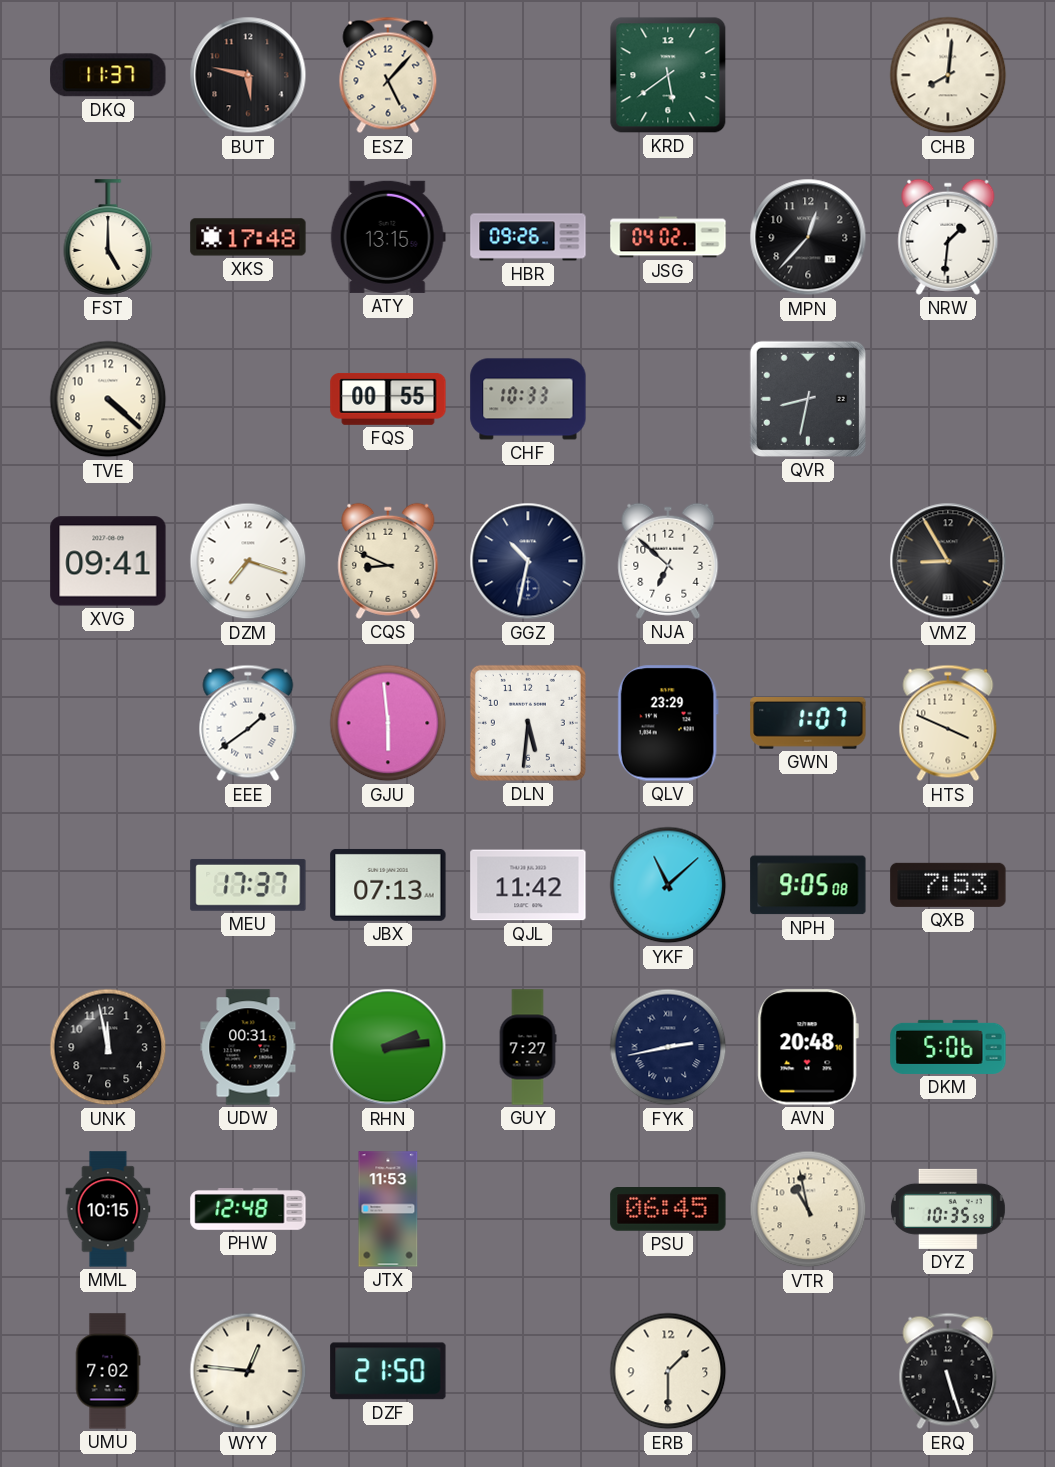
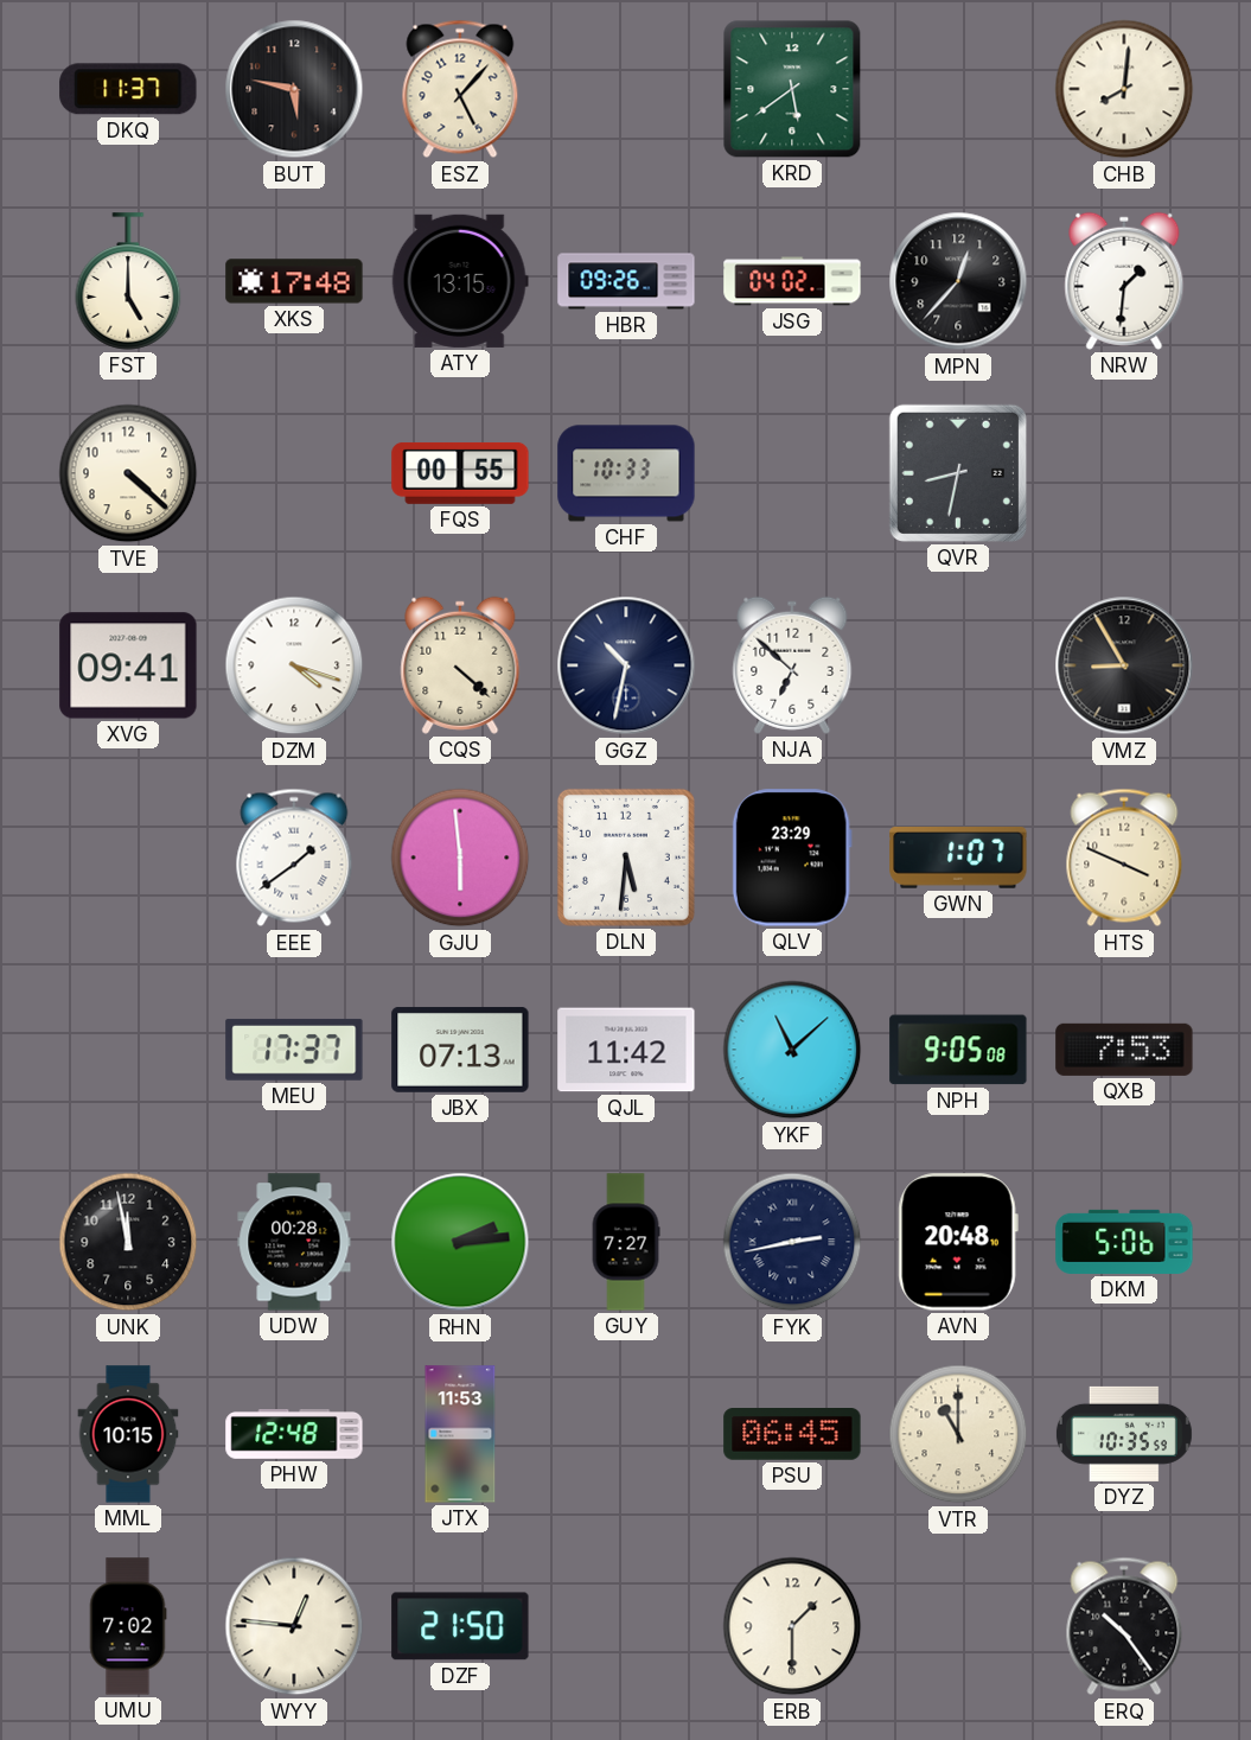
DZM: 7:18 -> 4:18
CQS: 8:49 -> 4:22
UDW: 00:31 -> 00:28
VTR: 10:58 -> 11:00
ERQ: 5:27 -> 10:24
